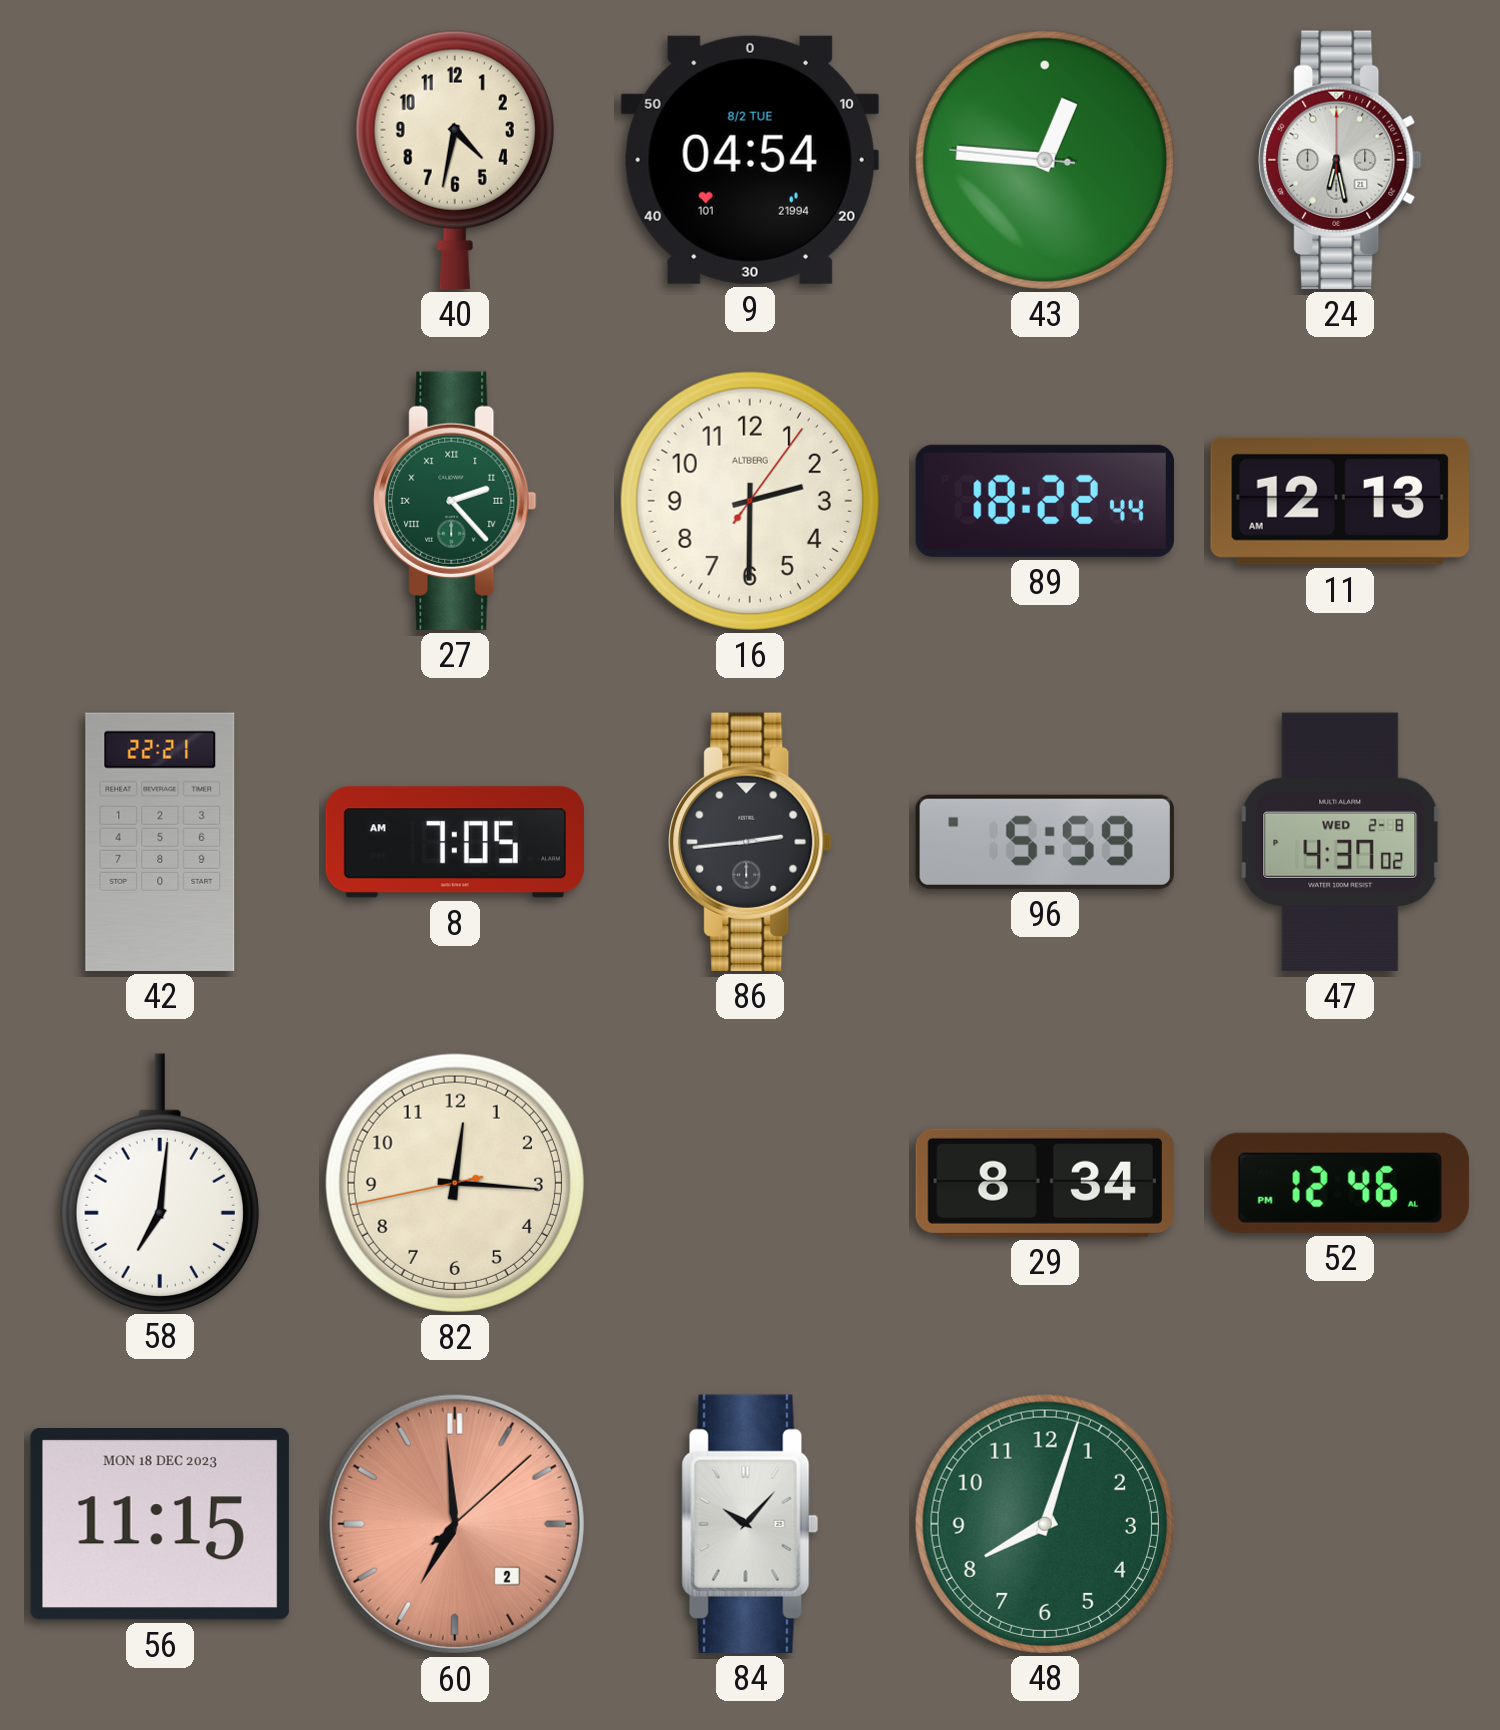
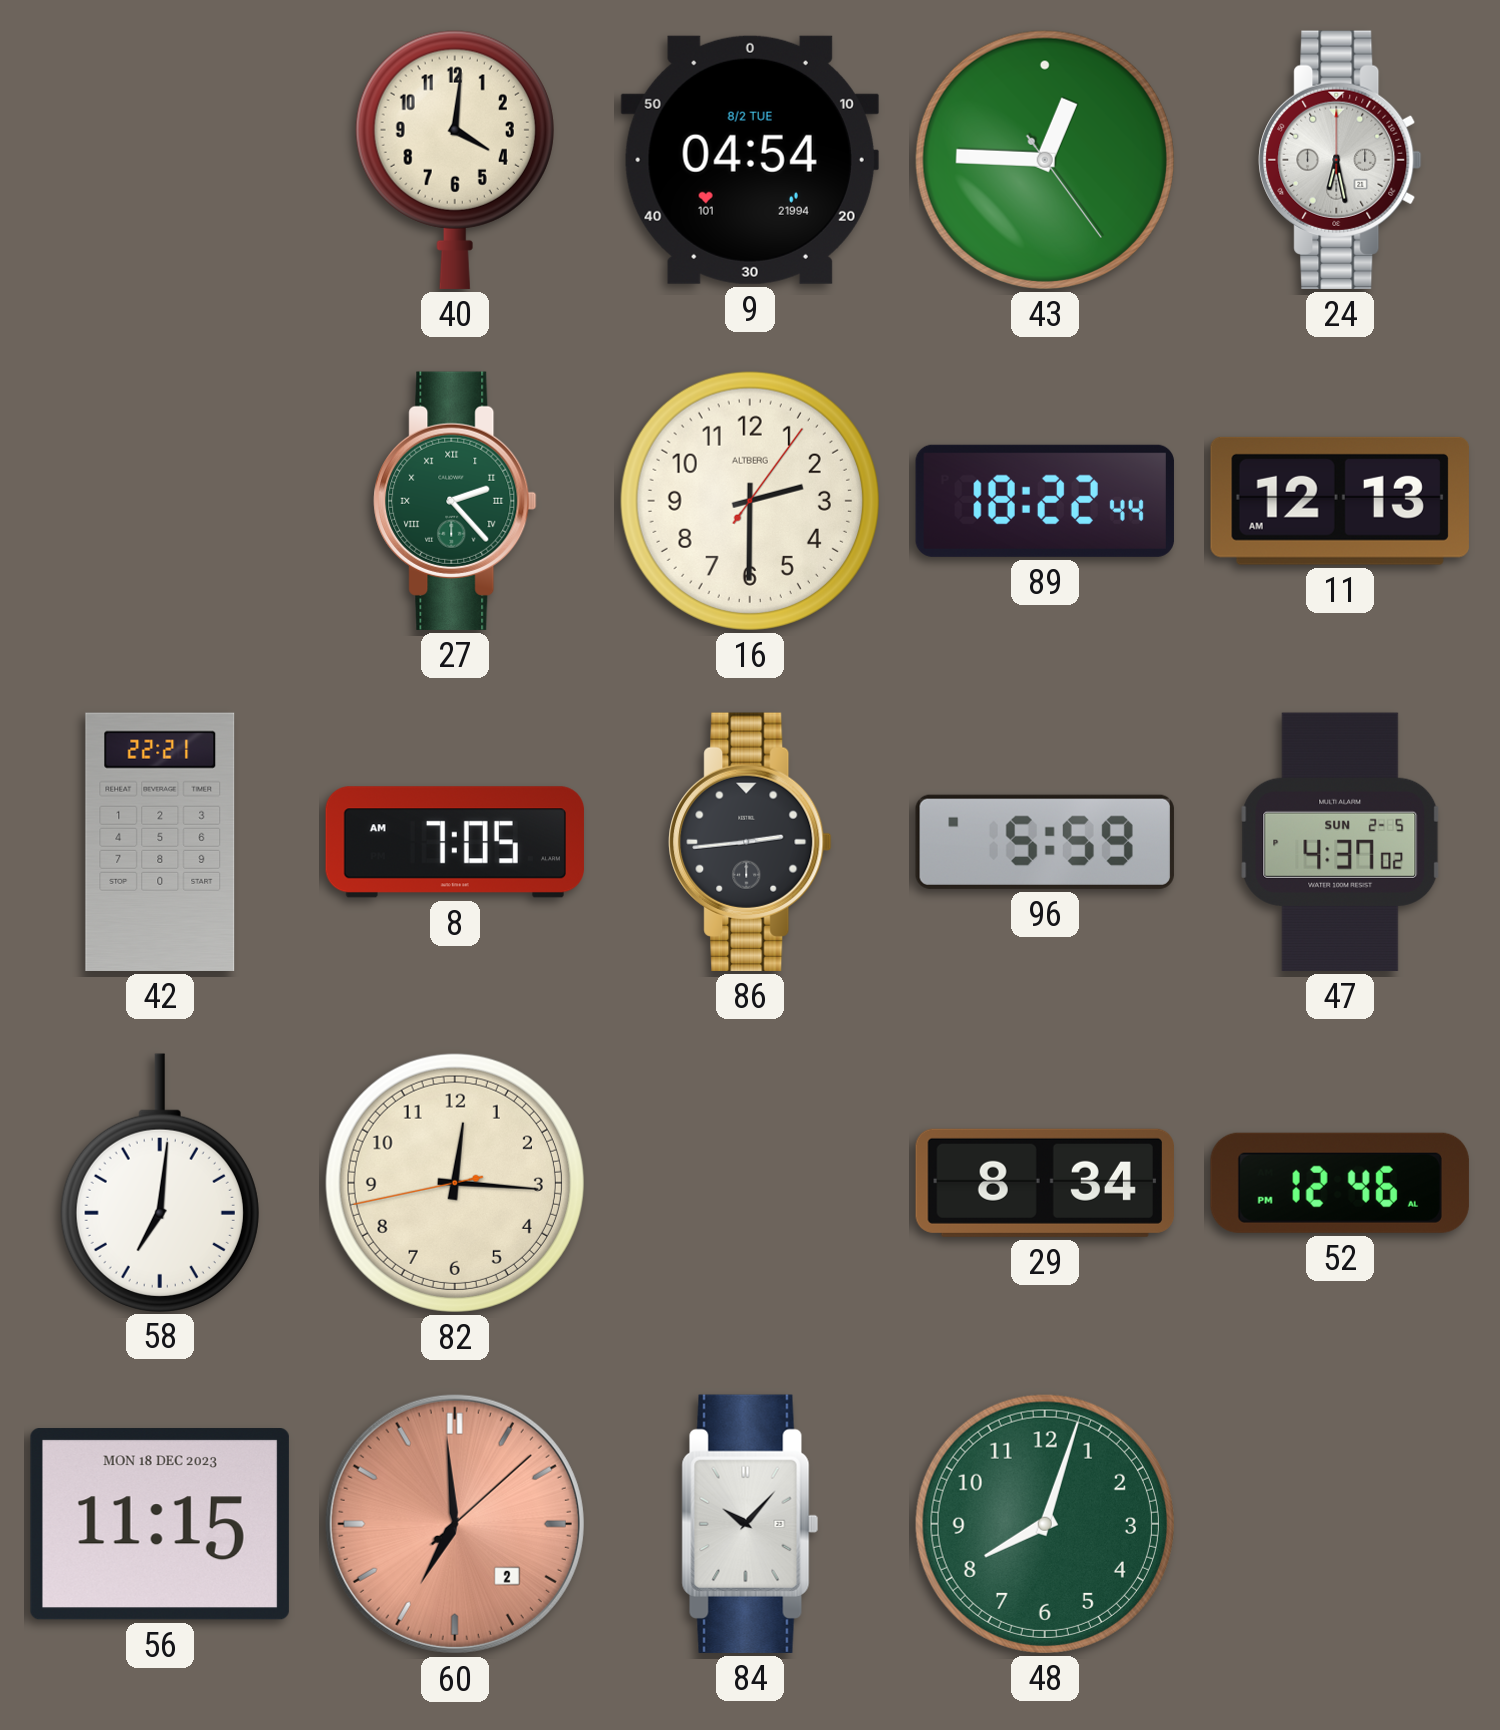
40: 4:32 -> 4:01
43: 12:45:46 -> 12:45:24
47 date: WED 2-8 -> SUN 2-5
